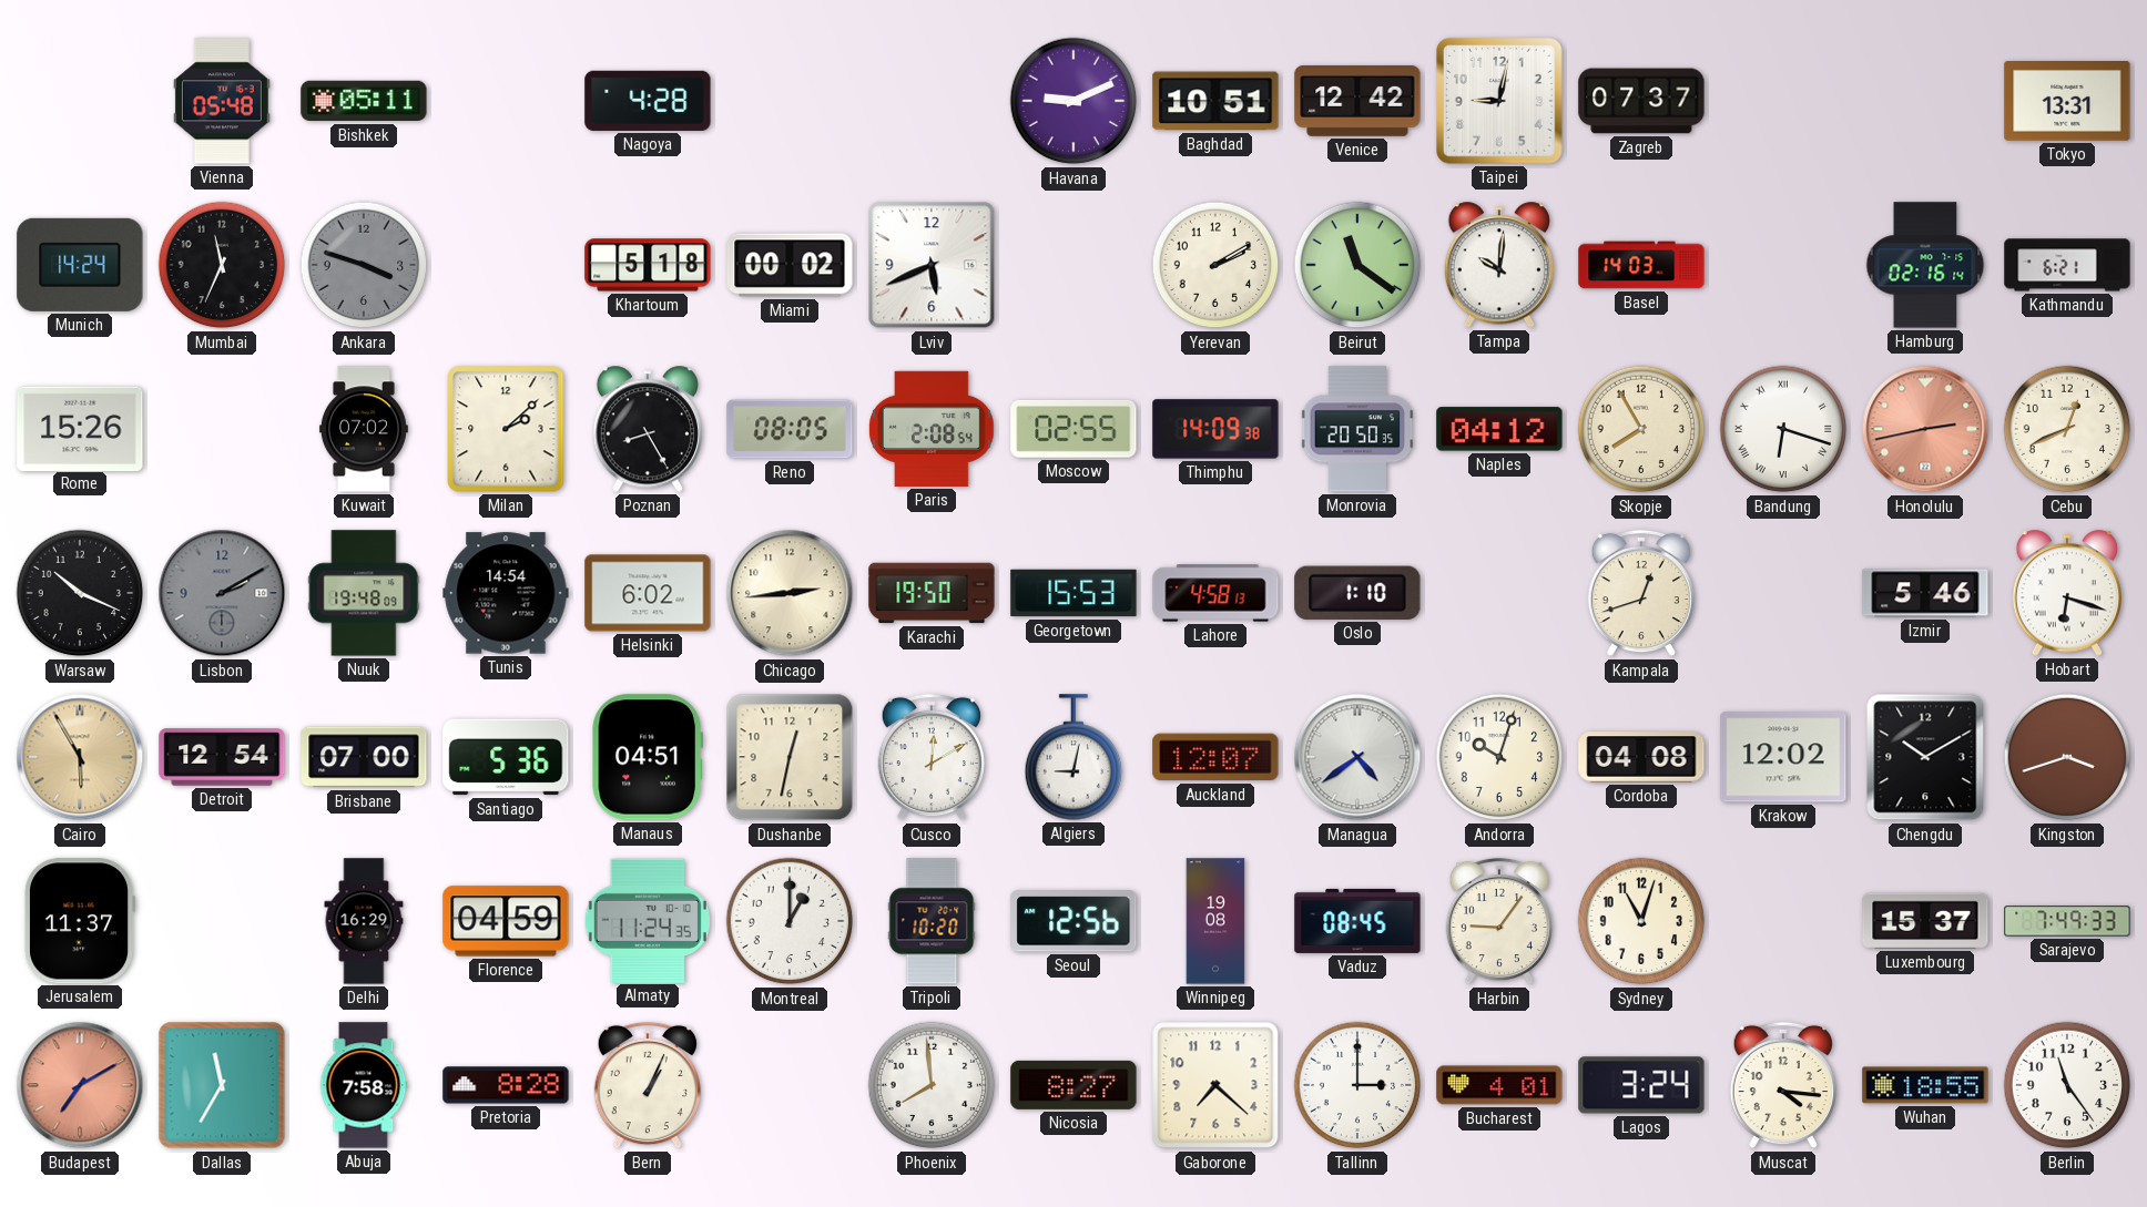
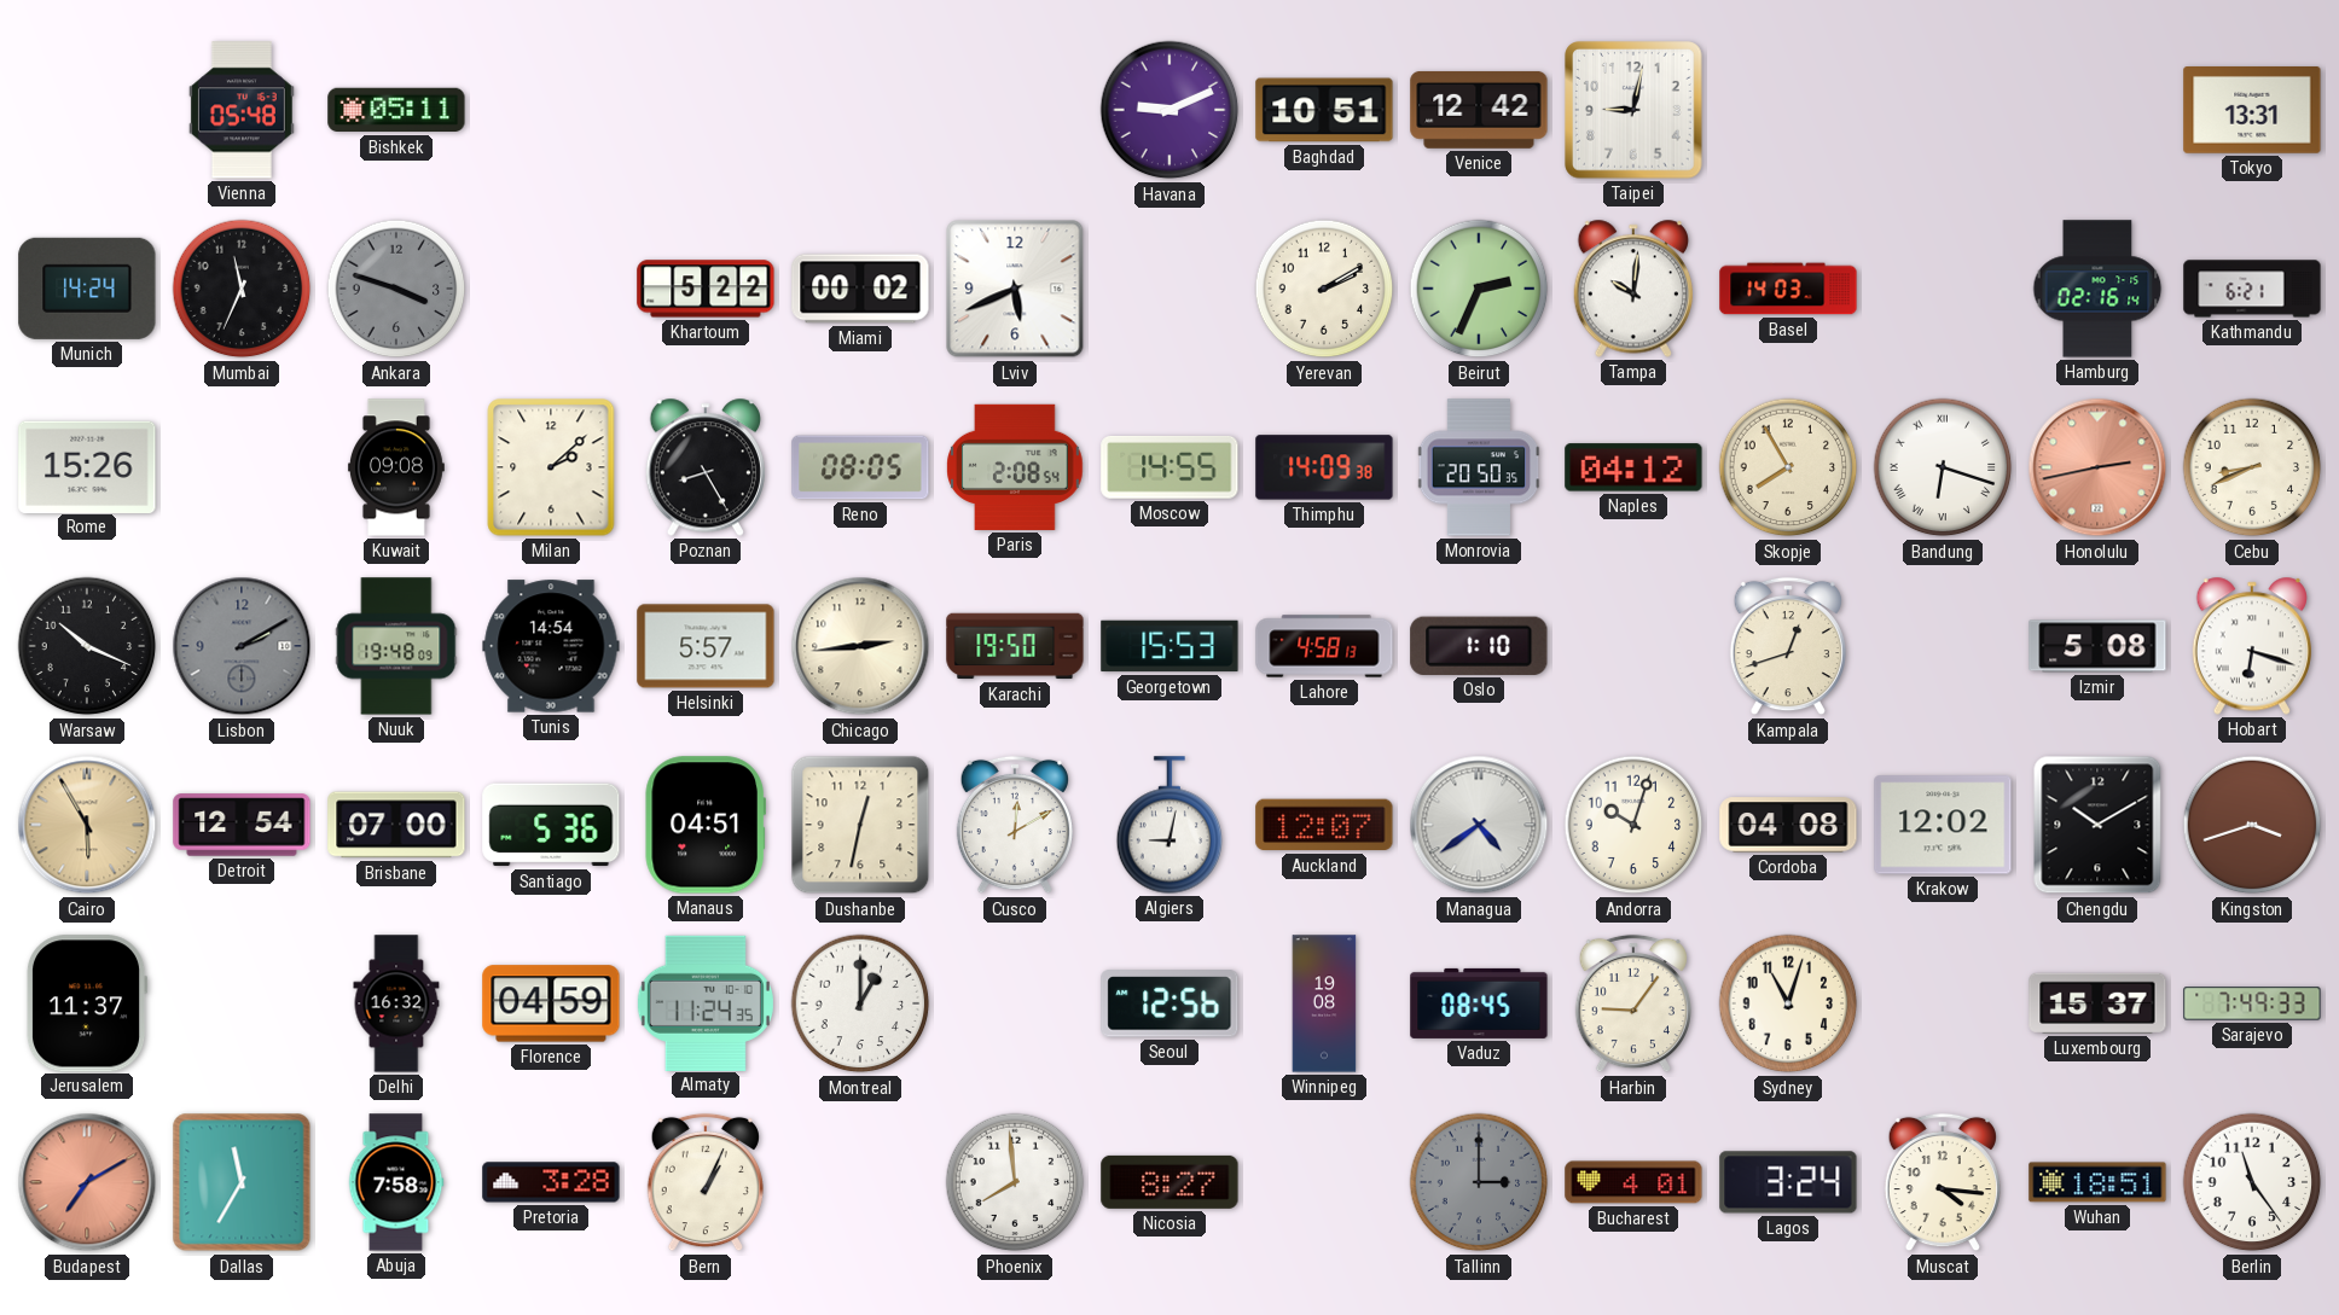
Nagoya: 4:28 -> none
Zagreb: 07:37 -> none
Khartoum: 5:18 -> 5:22
Beirut: 11:21 -> 2:34
Kuwait: 07:02 -> 09:08
Moscow: 02:55 -> 14:55
Cebu: 12:41 -> 8:41
Helsinki: 6:02 -> 5:57
Izmir: 5:46 -> 5:08
Delhi: 16:29 -> 16:32
Tripoli: 10:20 -> none
Pretoria: 8:28 -> 3:28
Gaborone: 7:22 -> none
Tallinn dial: white -> grey
Wuhan: 18:55 -> 18:51
